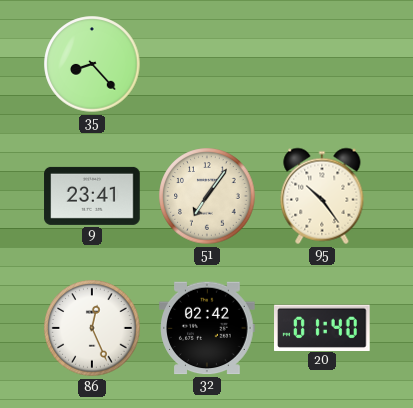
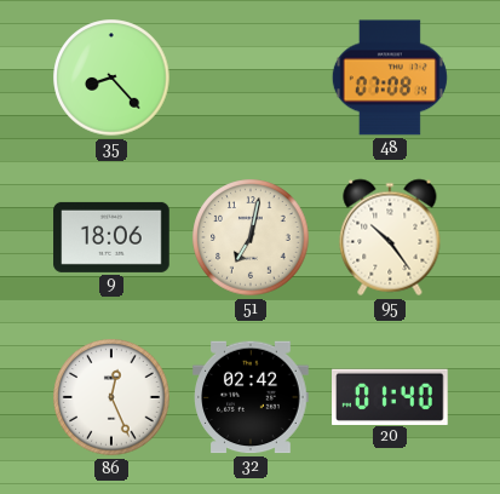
48: none -> 07:08
9: 23:41 -> 18:06
51: 7:06 -> 7:02
